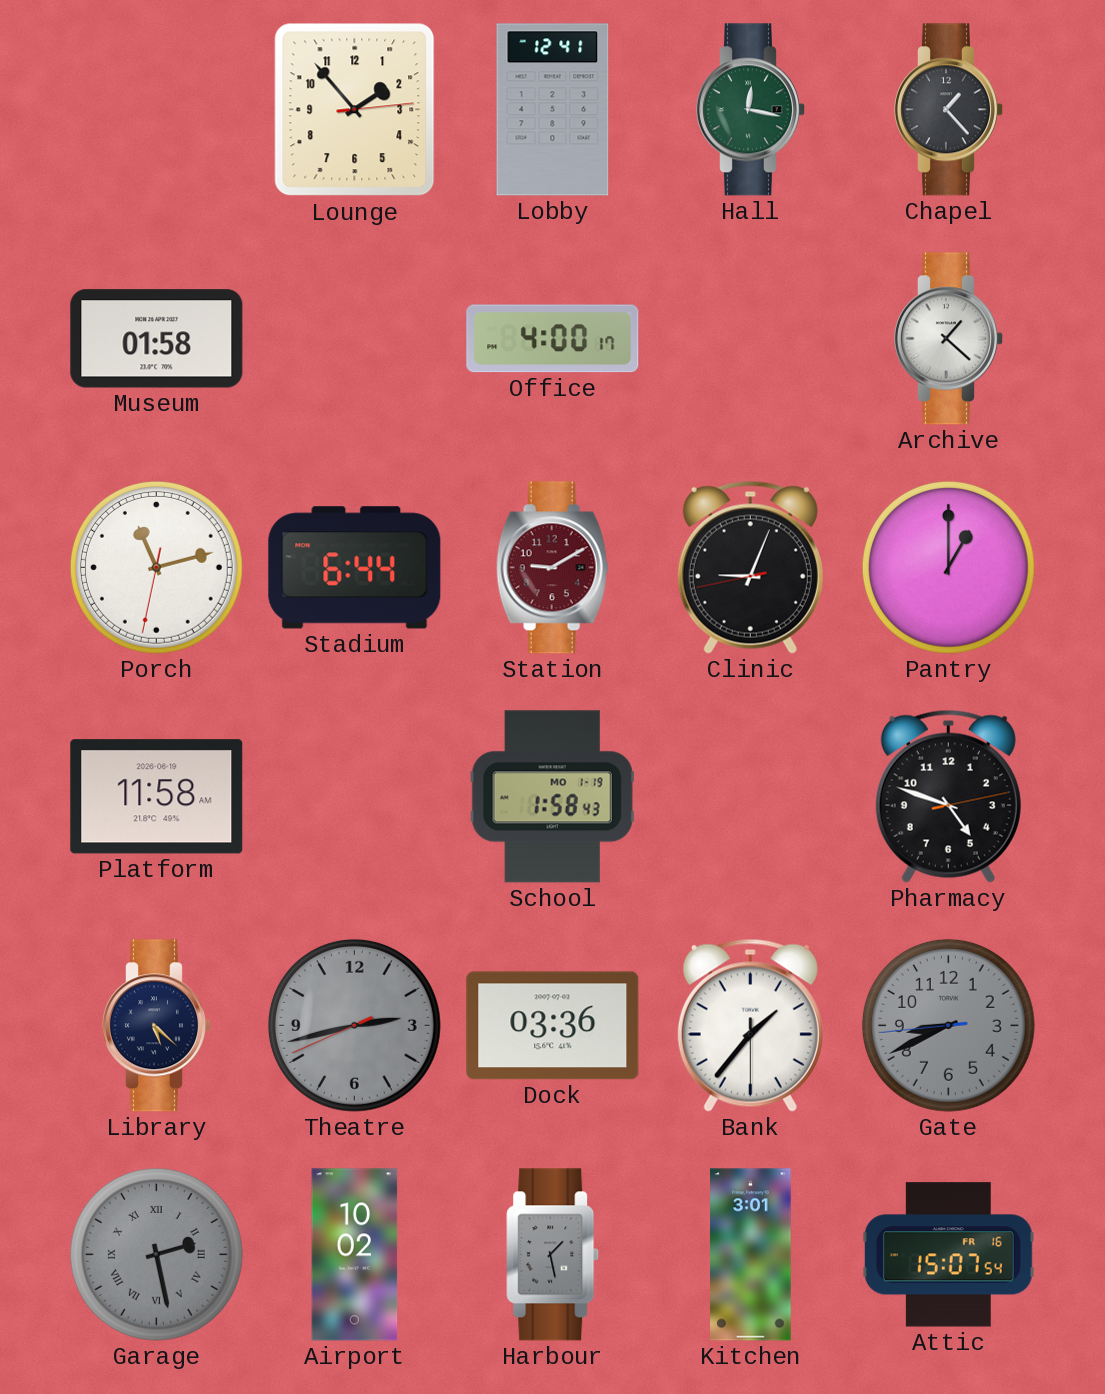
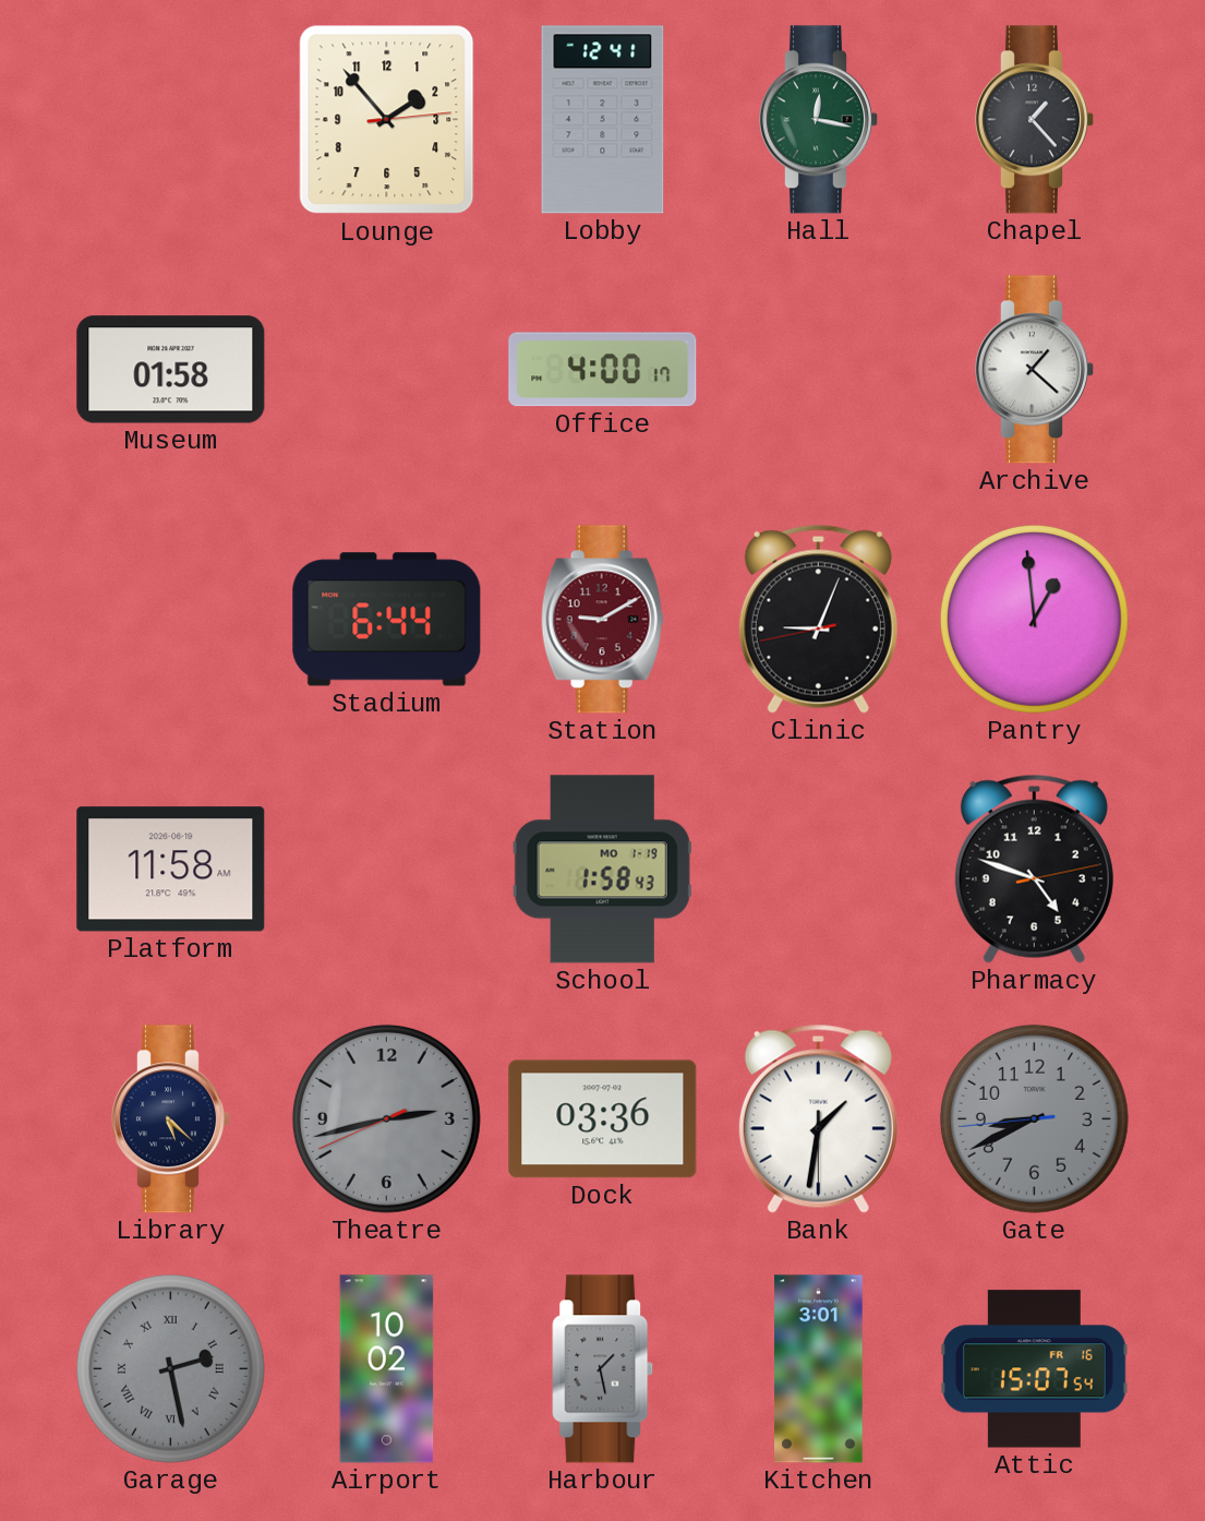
Porch: 11:12 -> none
Pantry: 1:00 -> 12:59
Bank: 1:36 -> 1:31
